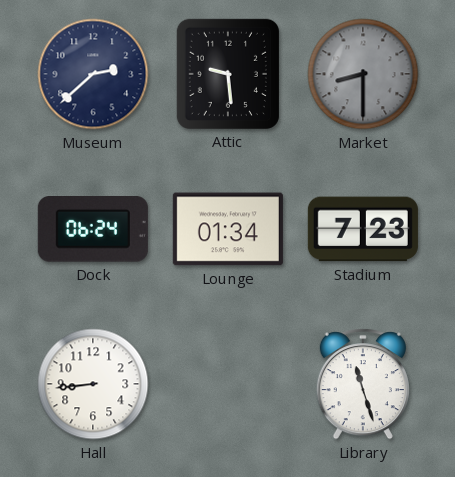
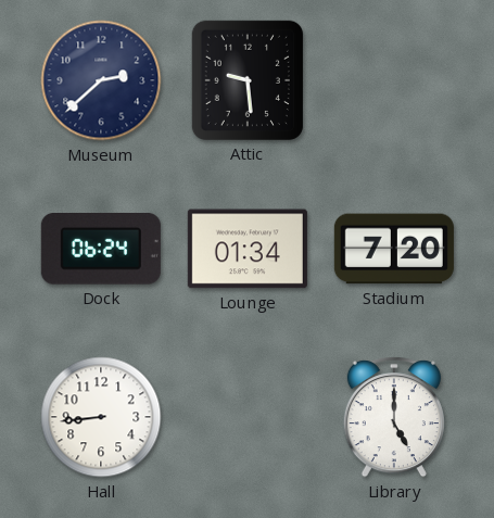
Market: 8:30 -> none
Stadium: 7:23 -> 7:20
Library: 11:27 -> 5:00
